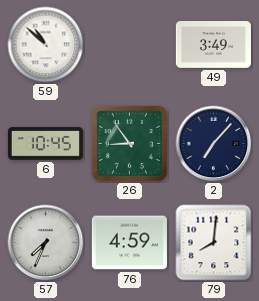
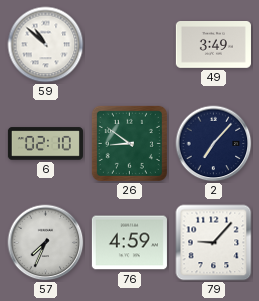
6: 10:45 -> 02:10
26: 8:54 -> 8:51
79: 8:01 -> 9:07
